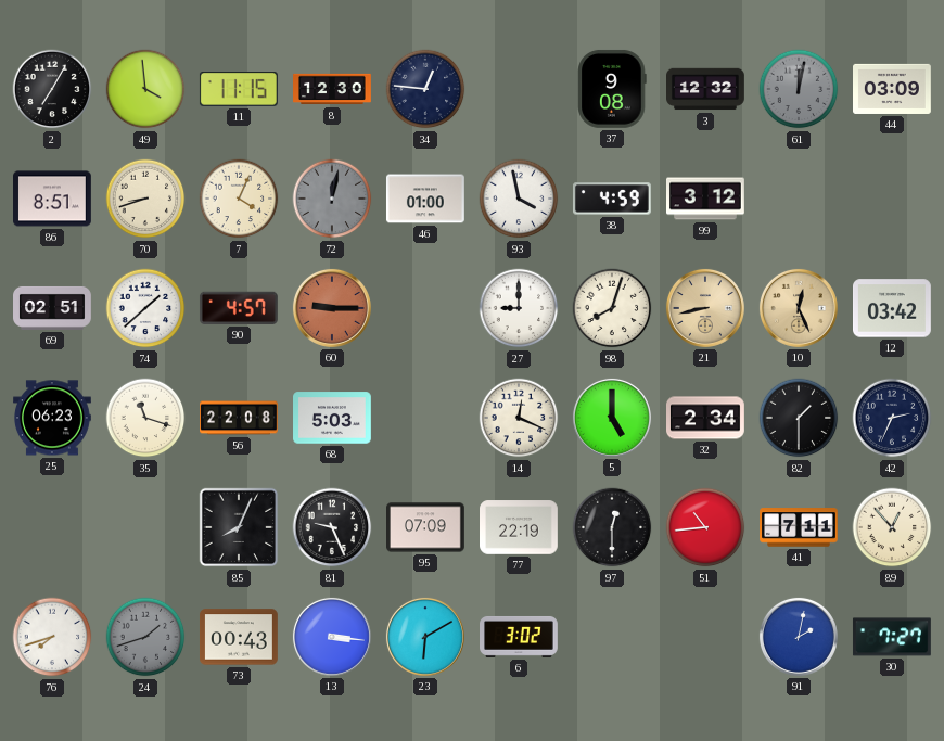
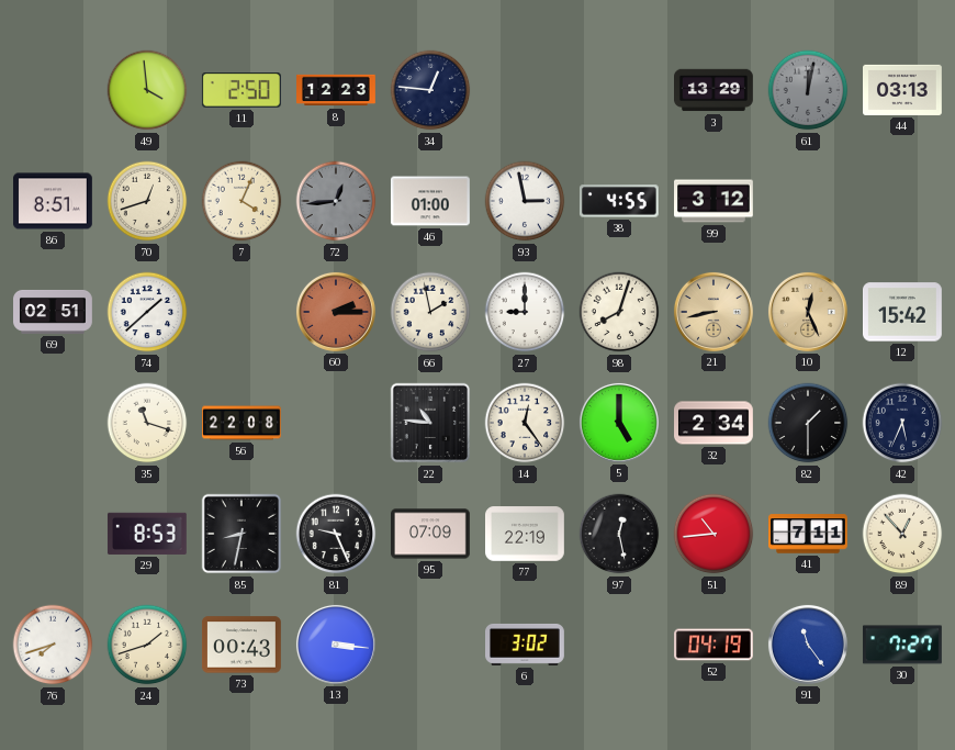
2: 7:05 -> none
11: 11:15 -> 2:50
8: 12:30 -> 12:23
37: 9:08 -> none
3: 12:32 -> 13:29
44: 03:09 -> 03:13
70: 8:42 -> 12:42
72: 12:02 -> 12:44
93: 3:58 -> 2:58
38: 4:59 -> 4:55
90: 4:57 -> none
60: 9:15 -> 2:15
66: none -> 1:58
12: 03:42 -> 15:42
25: 06:23 -> none
68: 5:03 -> none
22: none -> 10:46
14: 12:19 -> 12:24
42: 2:34 -> 5:34
29: none -> 8:53
85: 8:04 -> 8:32
97: 12:30 -> 12:28
24 dial: grey -> cream
23: 6:10 -> none
52: none -> 04:19
91: 2:02 -> 11:24
